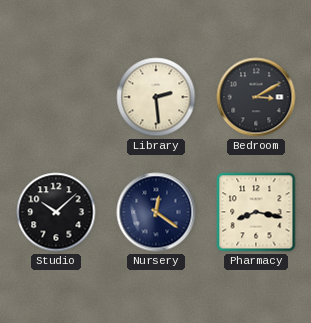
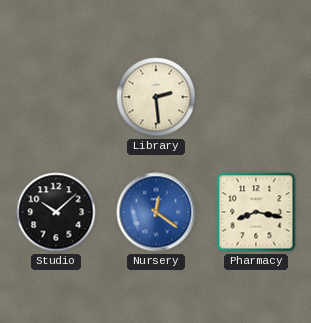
Bedroom: 3:10 -> none
Nursery dial: navy -> blue
